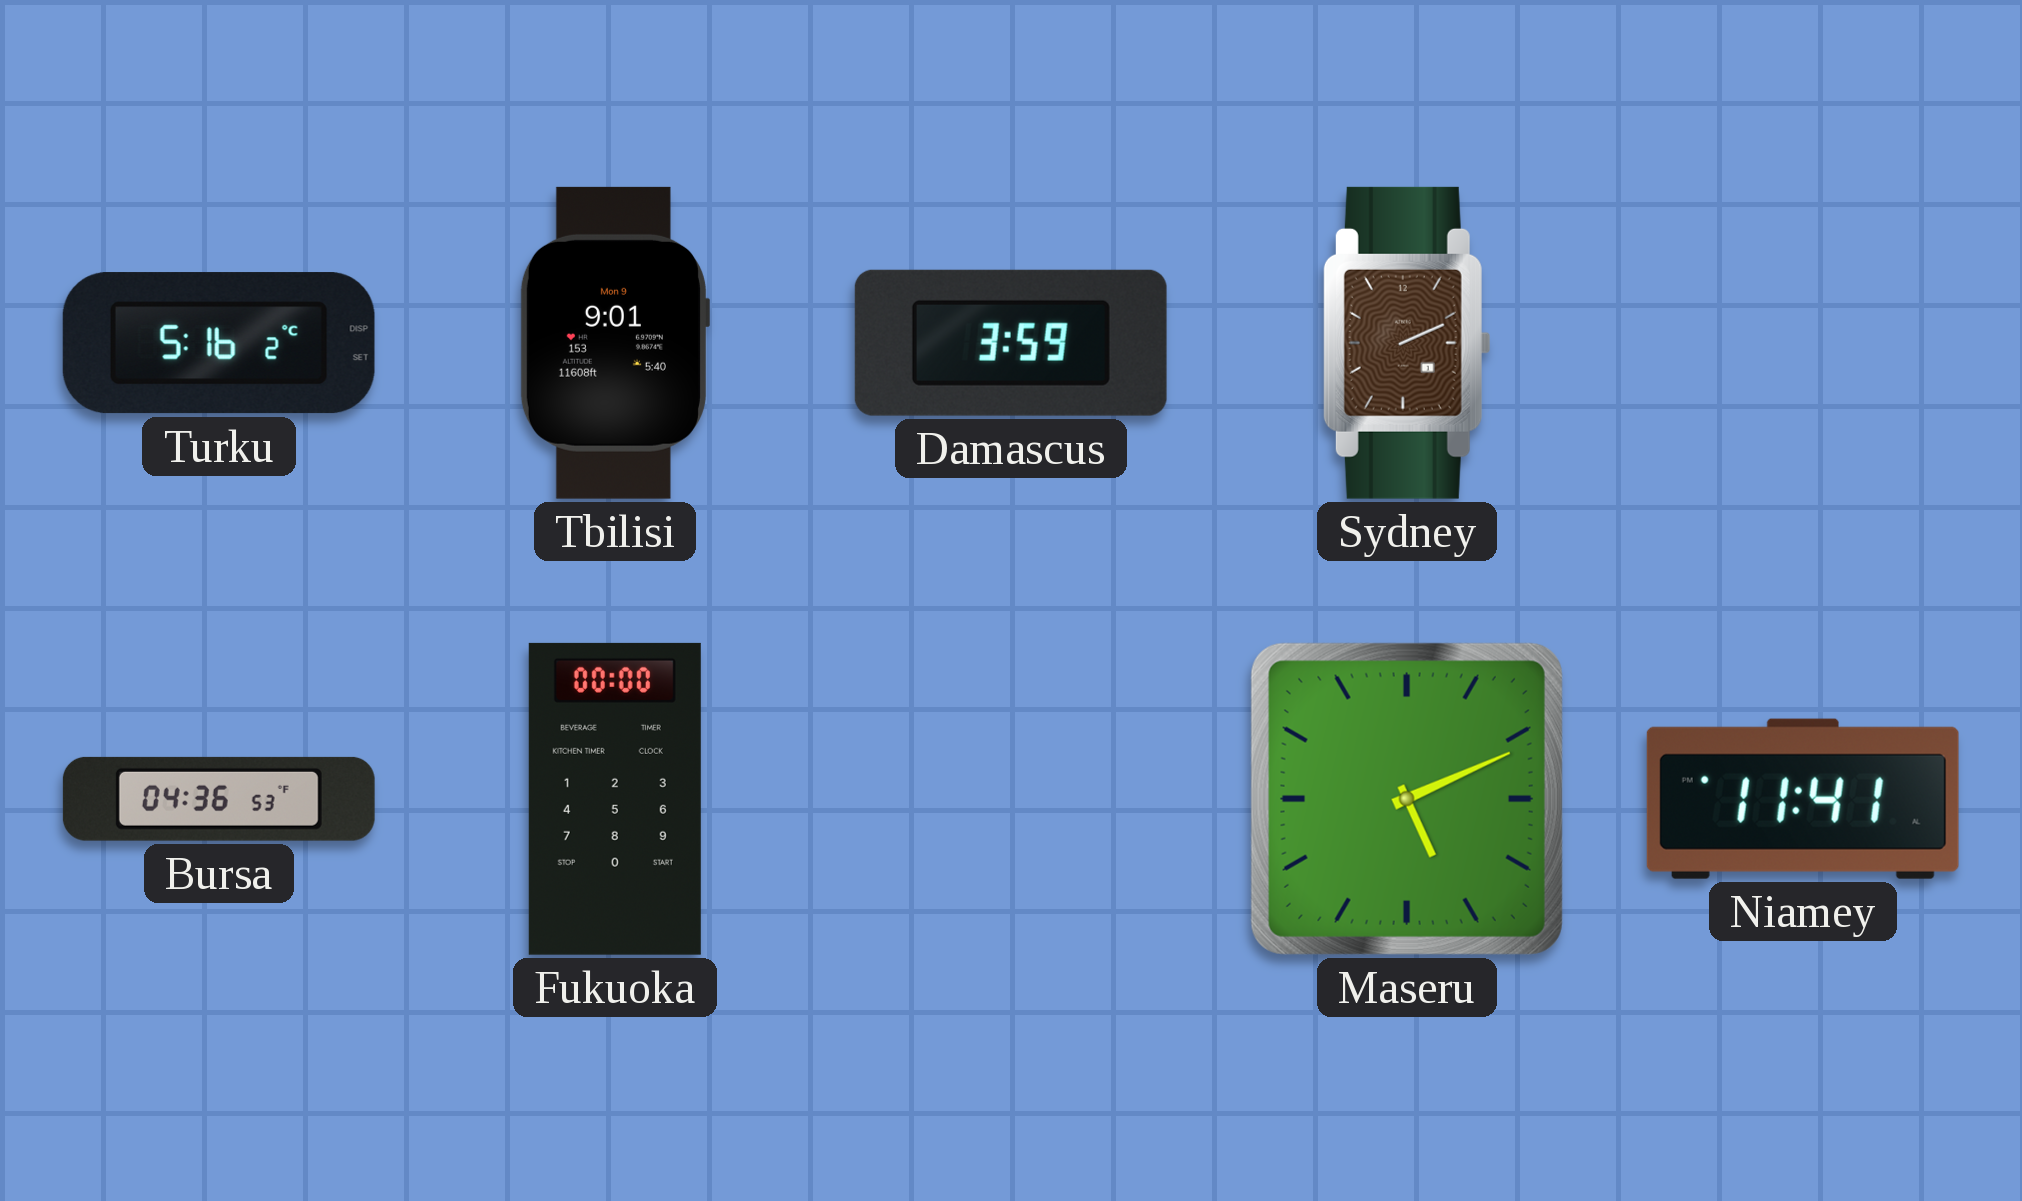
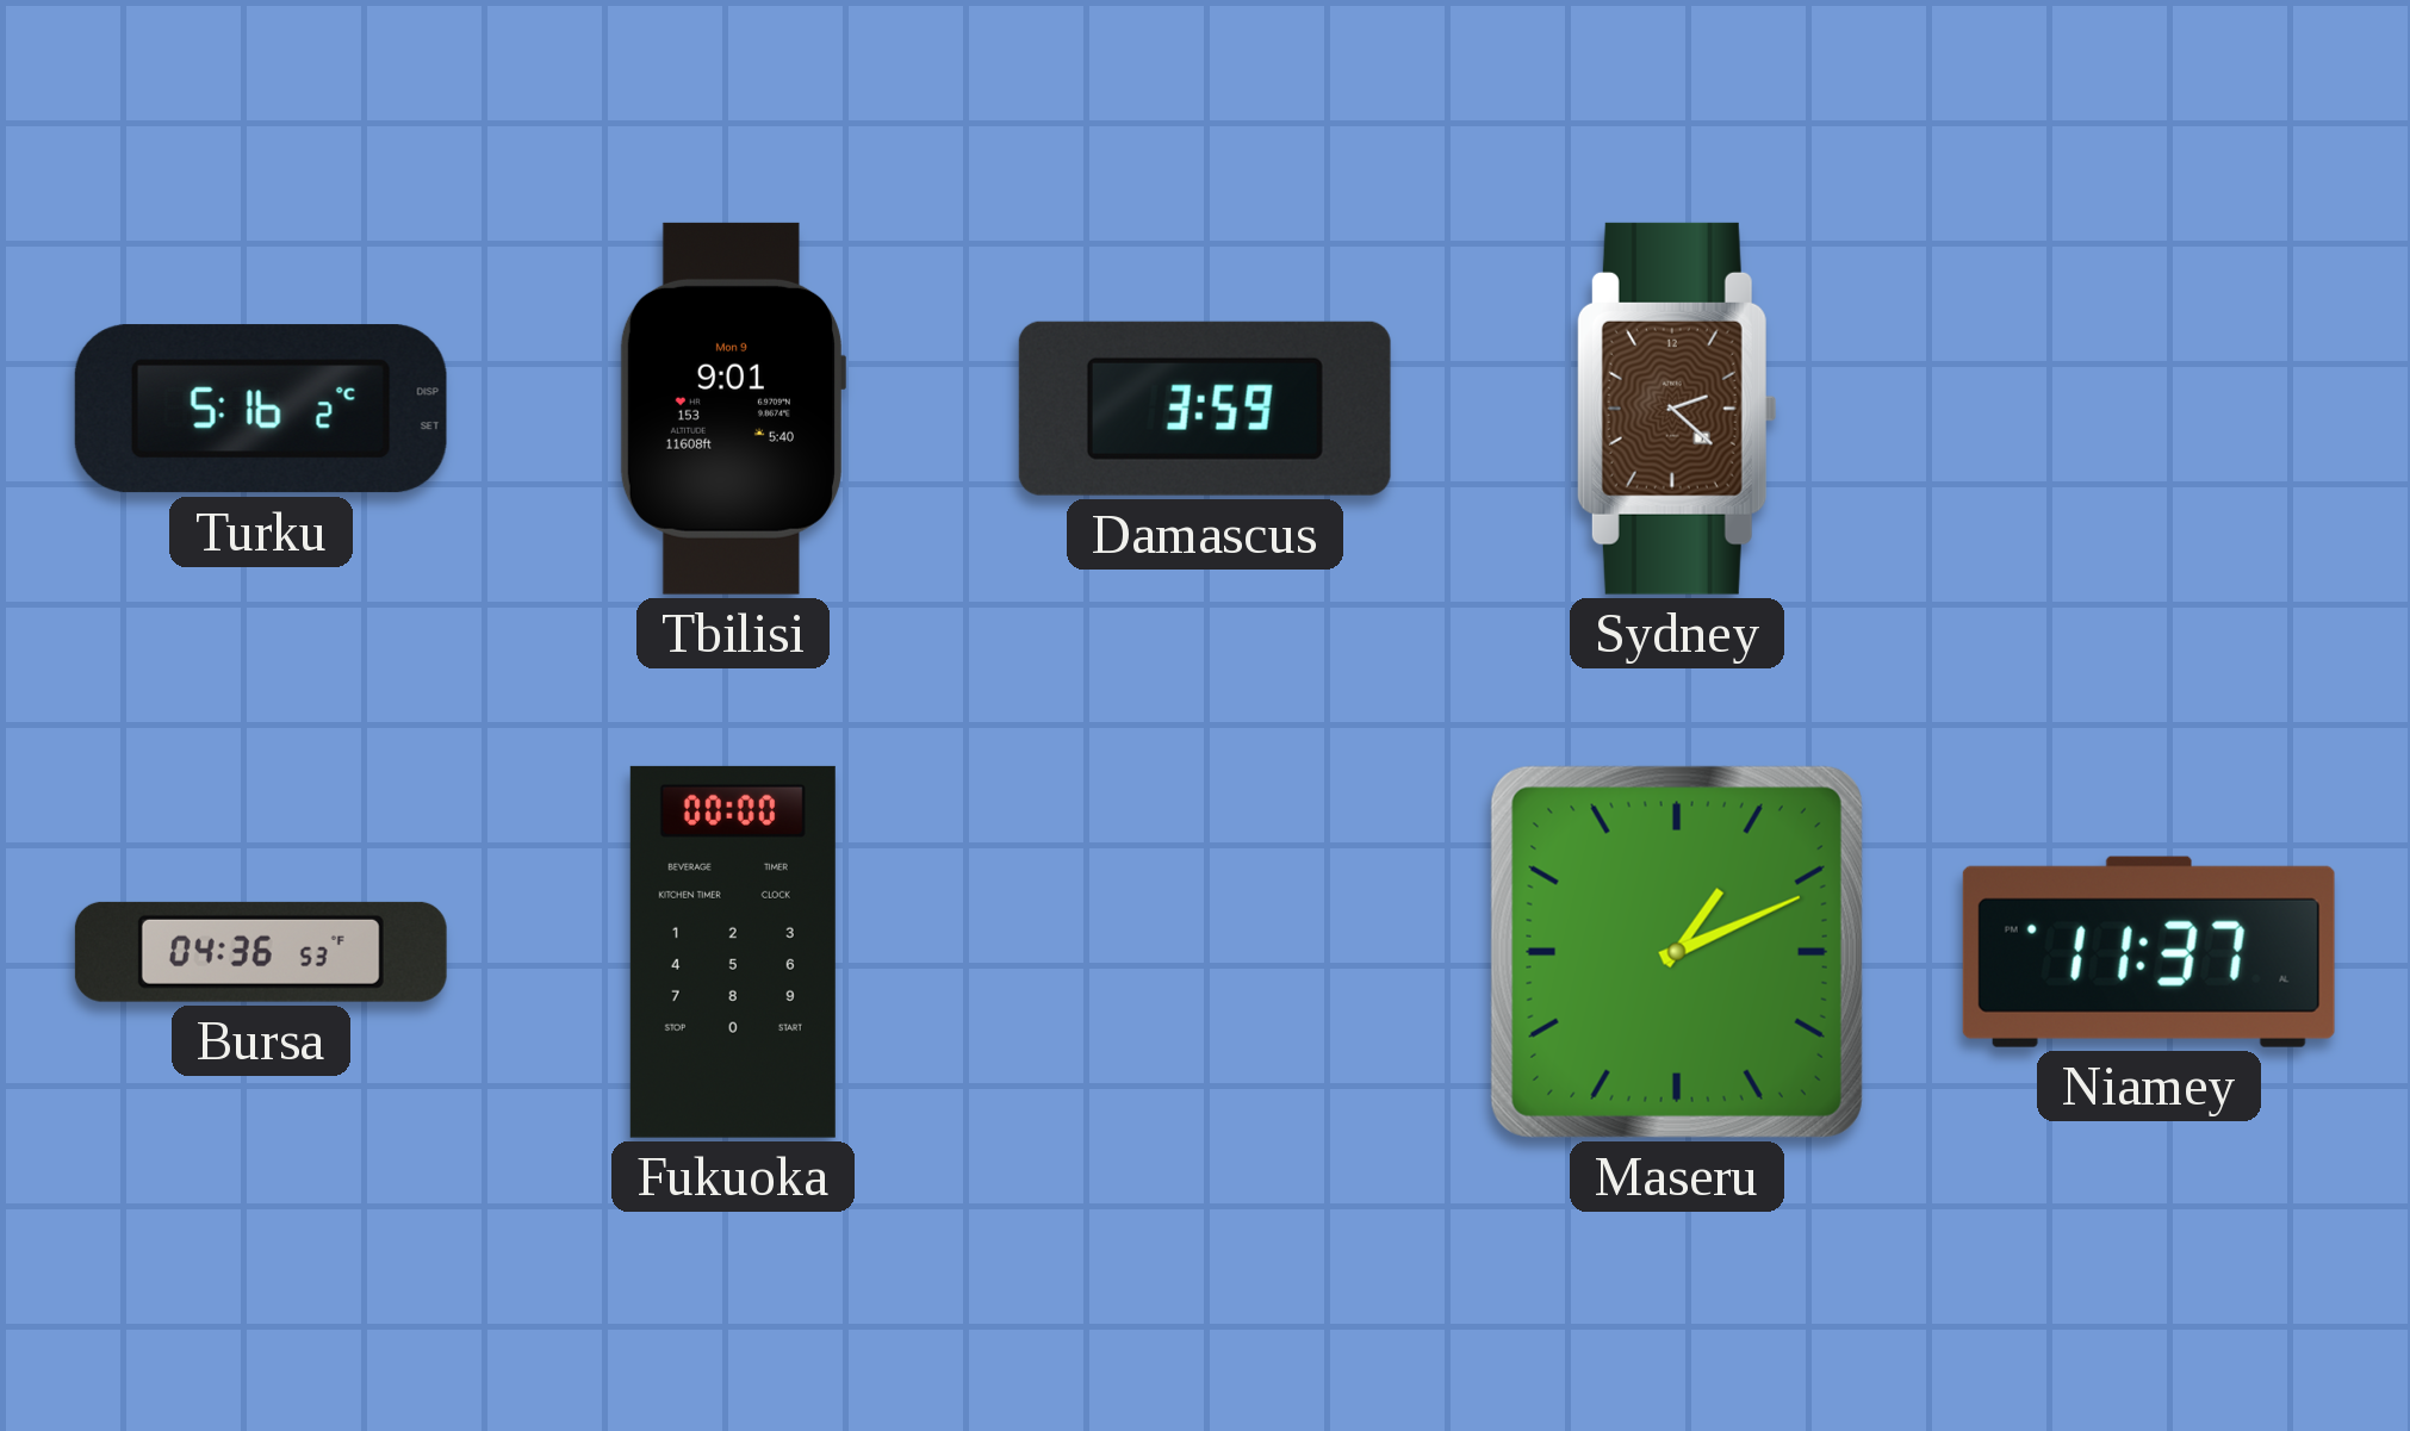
Sydney: 2:11 -> 2:22
Maseru: 5:11 -> 1:11
Niamey: 11:41 -> 11:37
